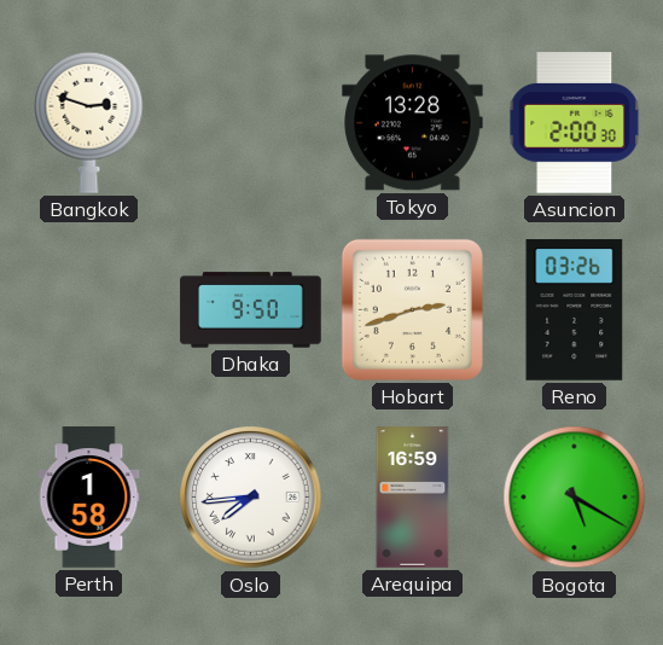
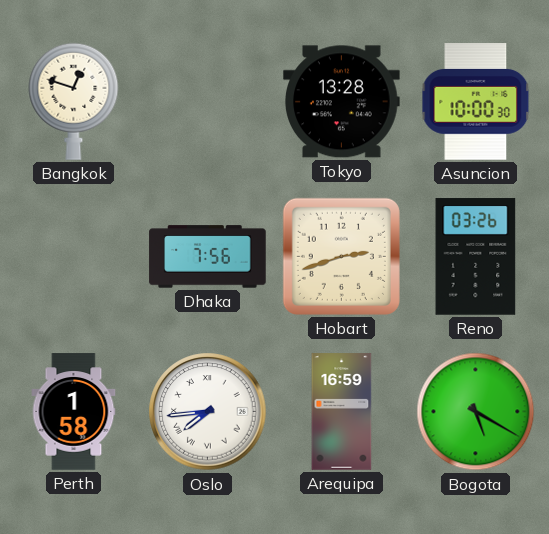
Bangkok: 2:48 -> 12:48
Asuncion: 2:00 -> 10:00
Dhaka: 9:50 -> 7:56
